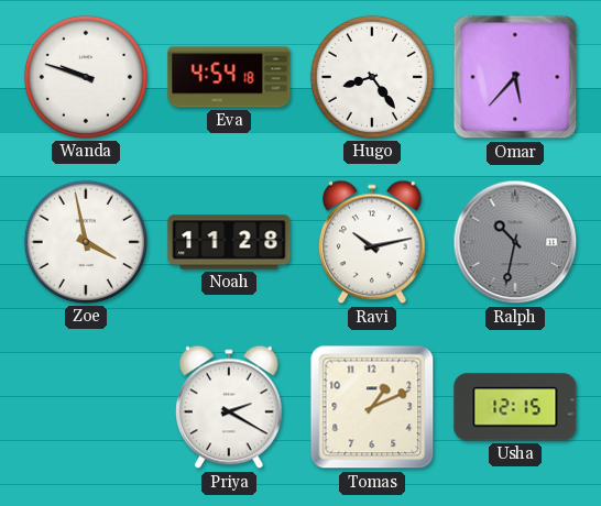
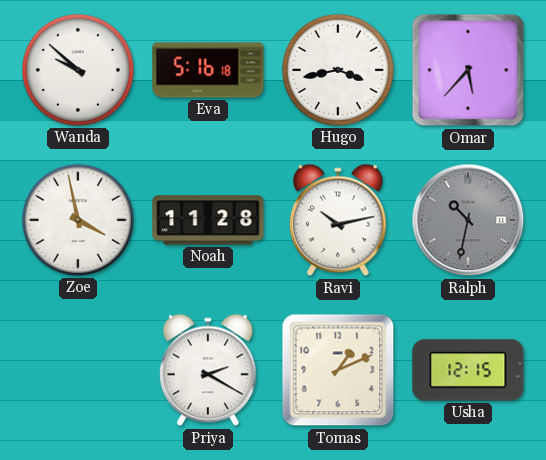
Wanda: 9:48 -> 9:52
Eva: 4:54 -> 5:16
Hugo: 8:24 -> 3:43
